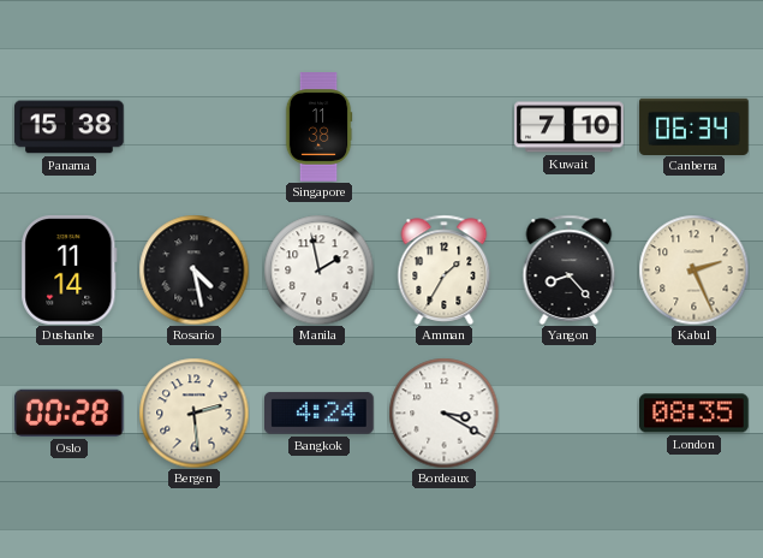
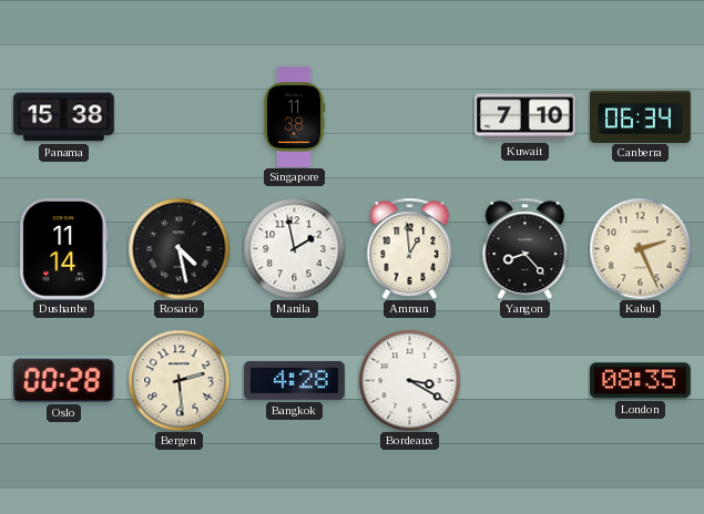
Amman: 1:35 -> 12:59
Bangkok: 4:24 -> 4:28
